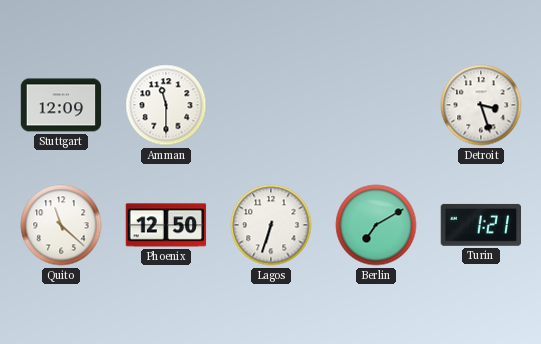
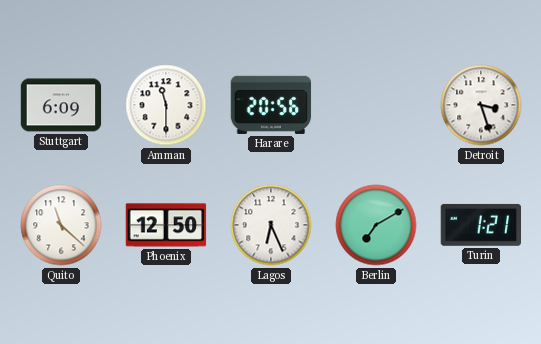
Stuttgart: 12:09 -> 6:09
Harare: none -> 20:56
Lagos: 6:33 -> 6:26
